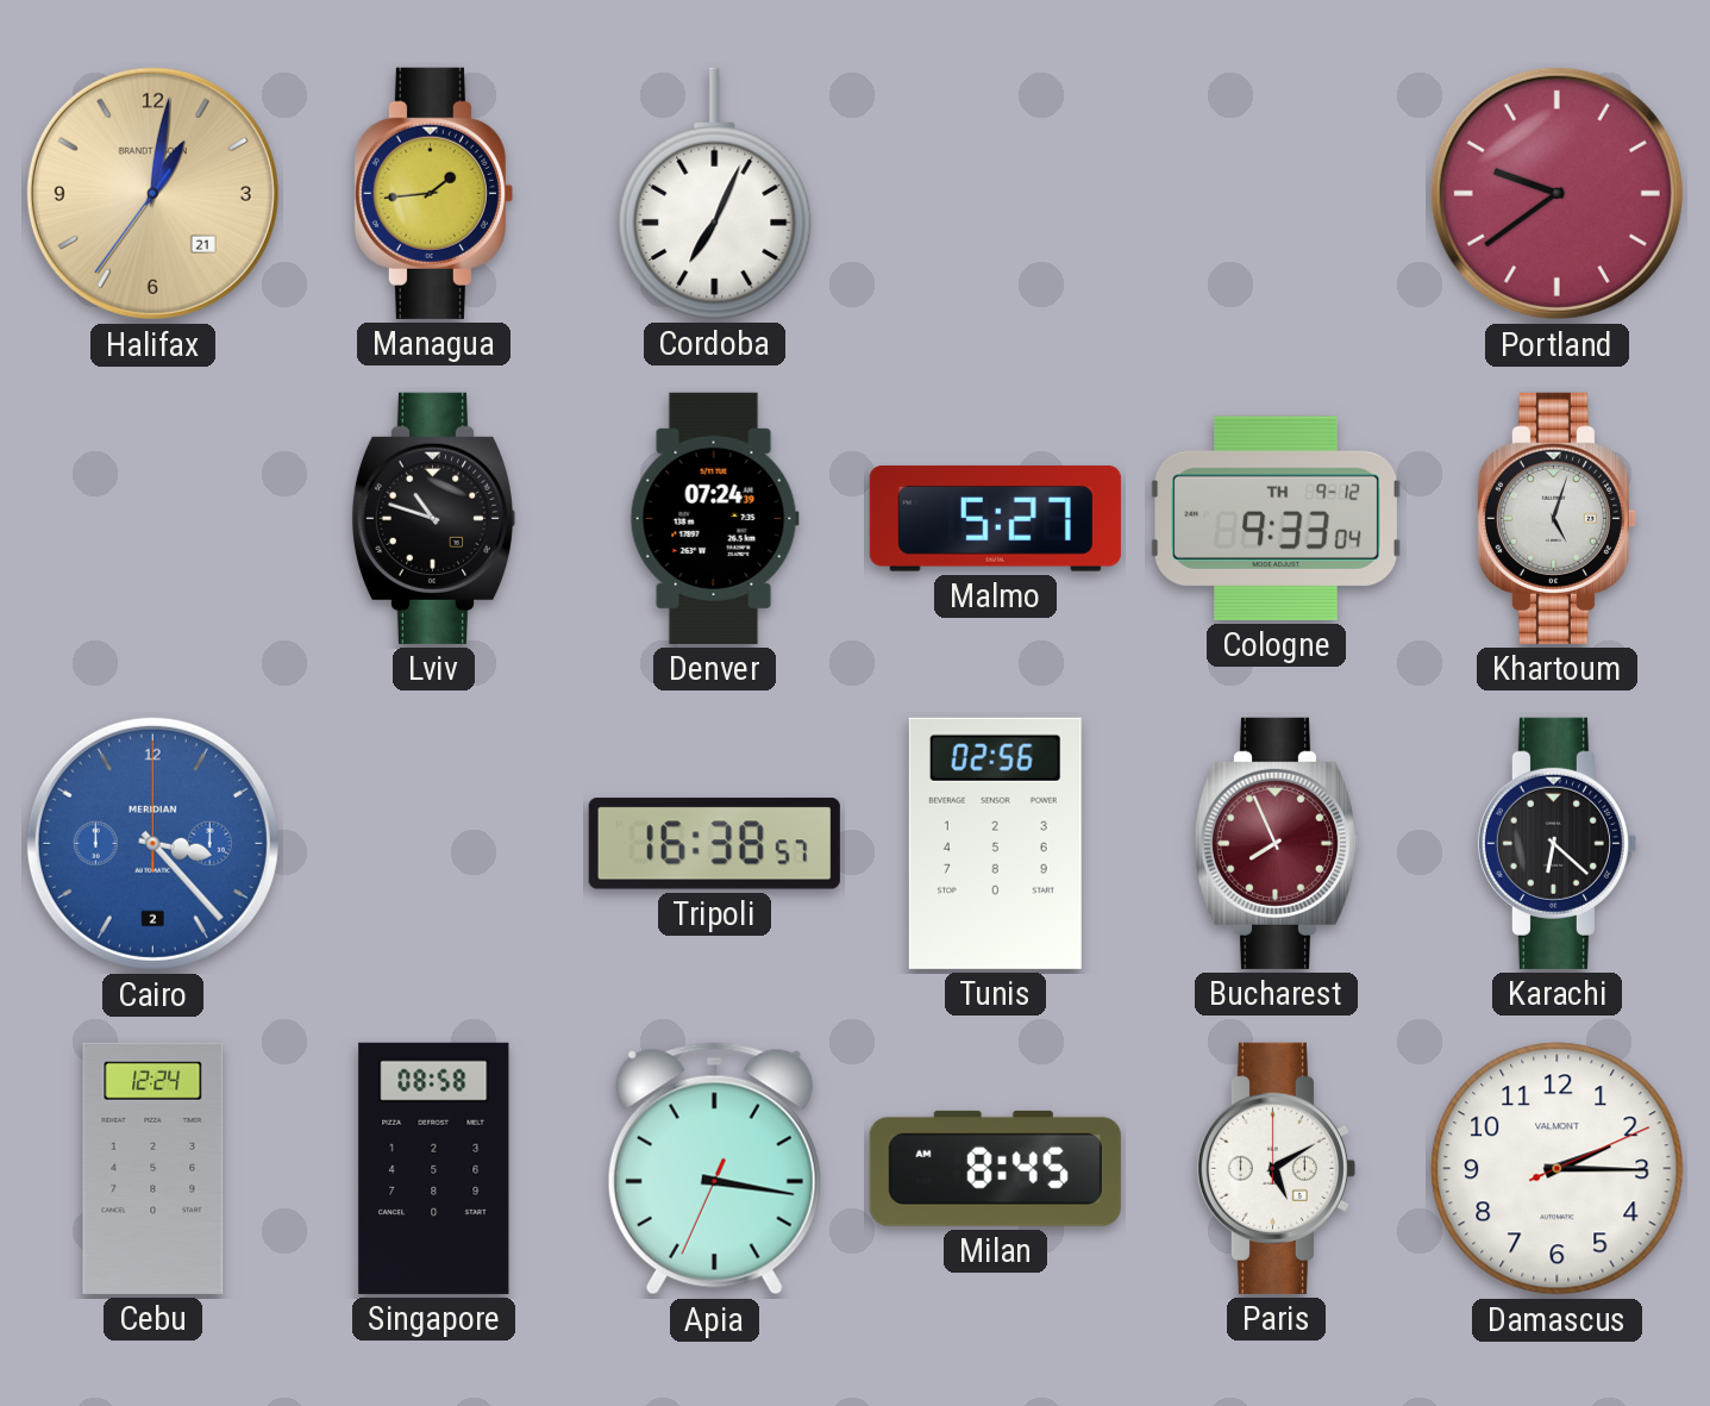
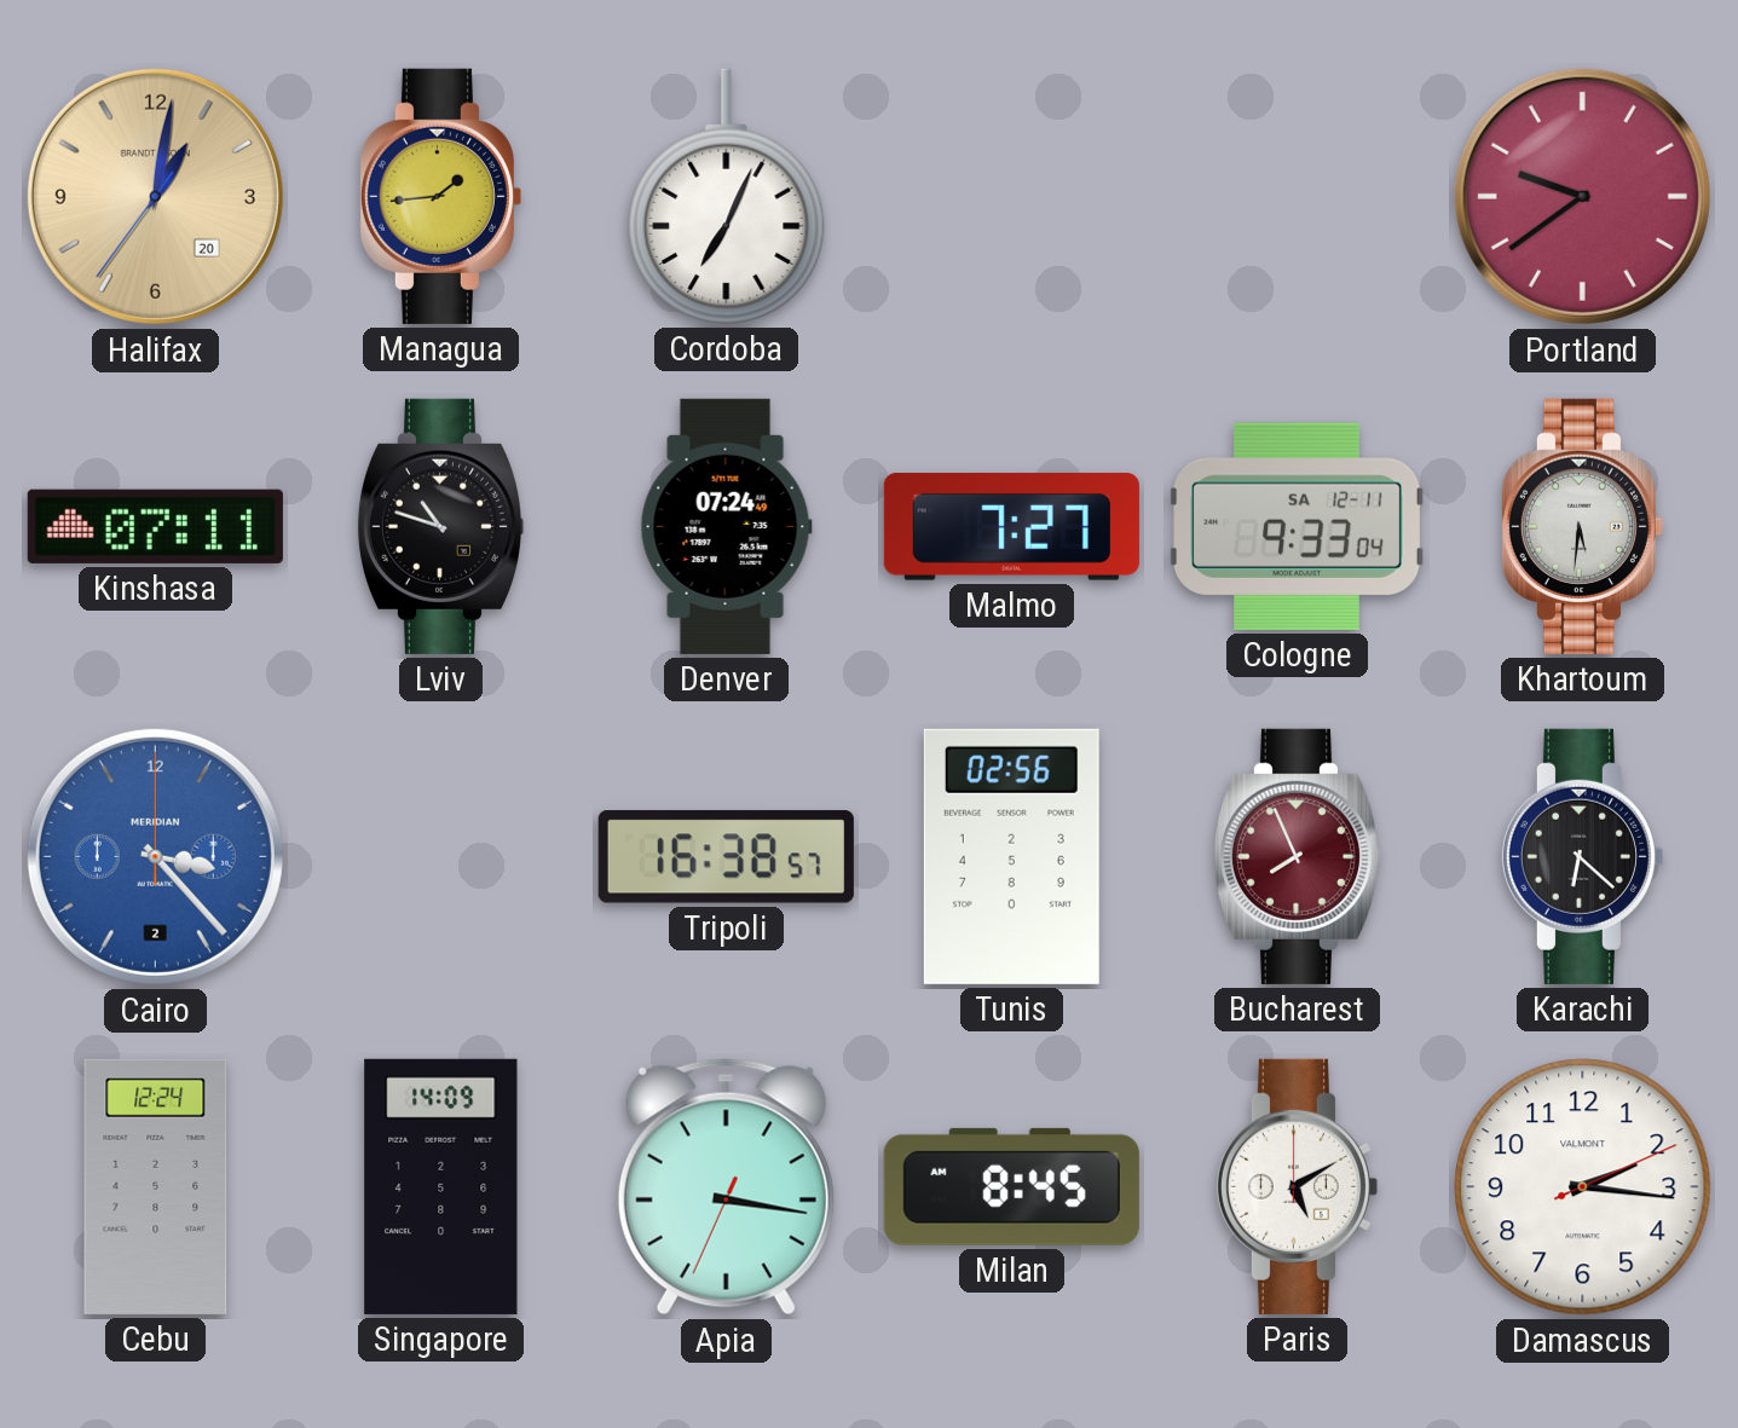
Halifax date: 21 -> 20
Kinshasa: none -> 07:11
Denver: 07:24:39 -> 07:24:49
Malmo: 5:27 -> 7:27
Cologne date: TH 9-12 -> SA 12-11
Khartoum: 5:03 -> 5:31
Singapore: 08:58 -> 14:09
Damascus: 2:15 -> 2:16
